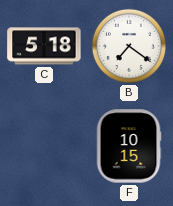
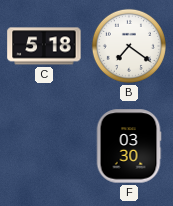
F: 10:15 -> 03:30
